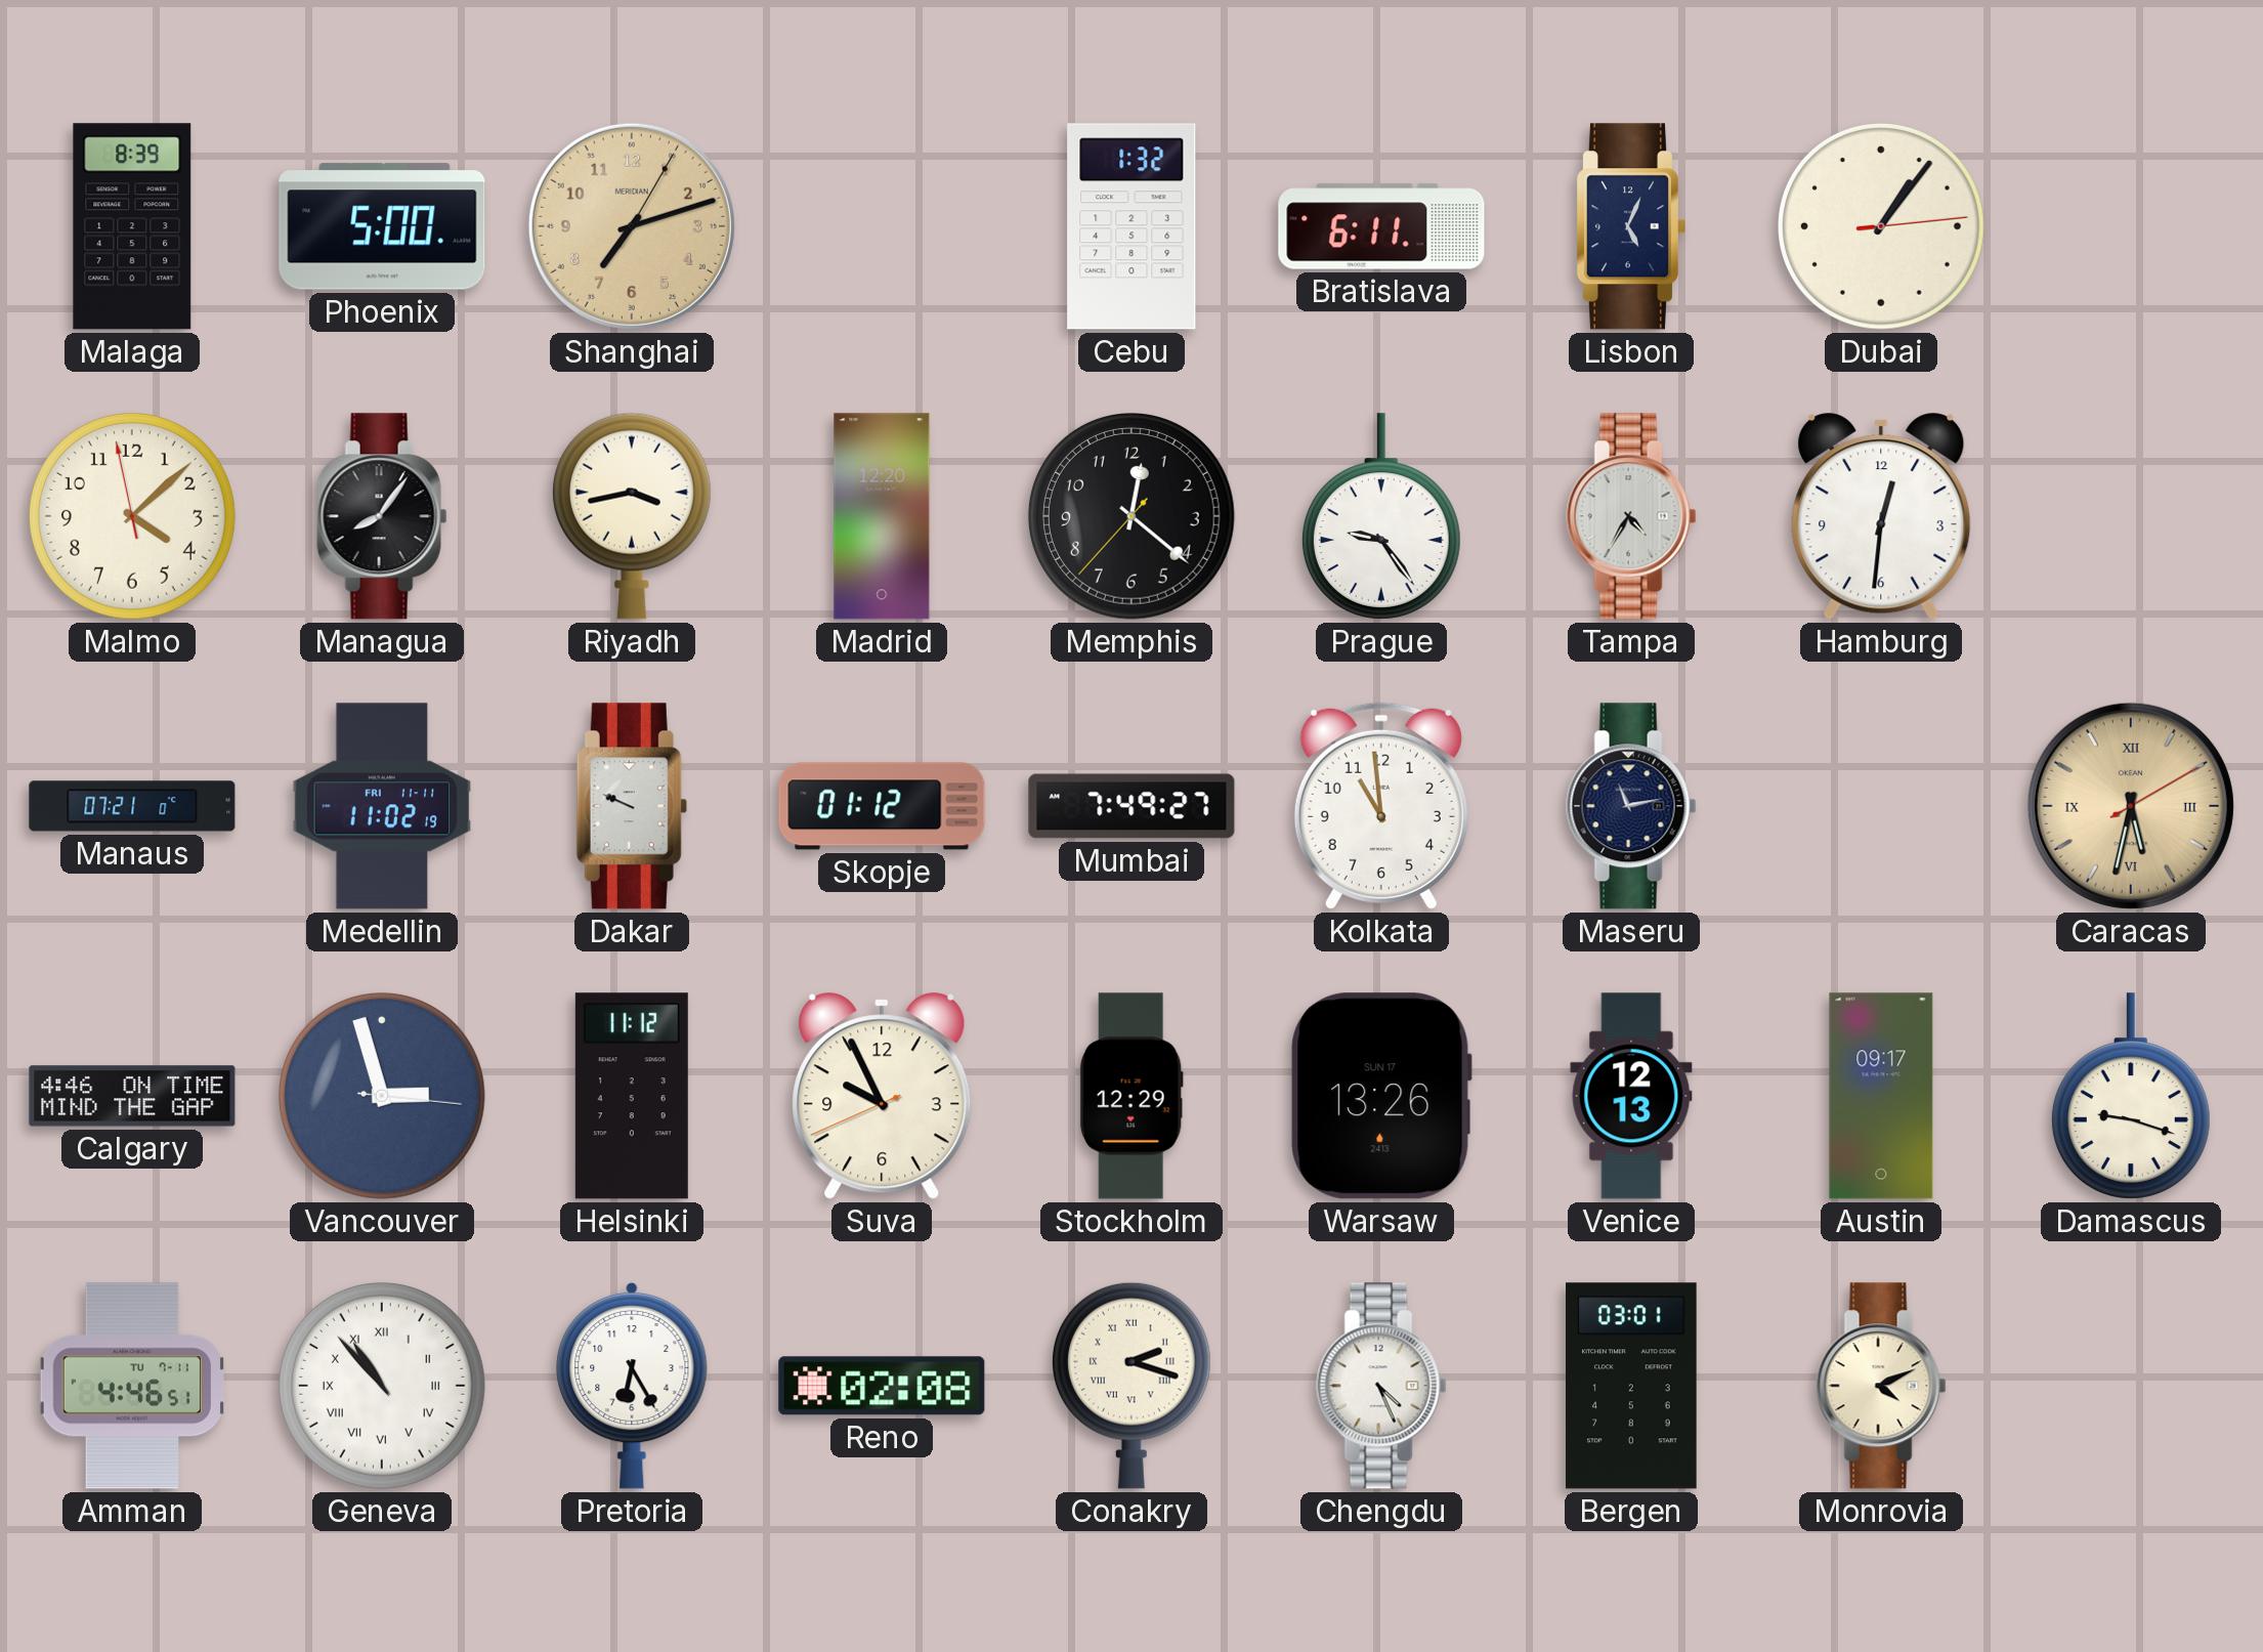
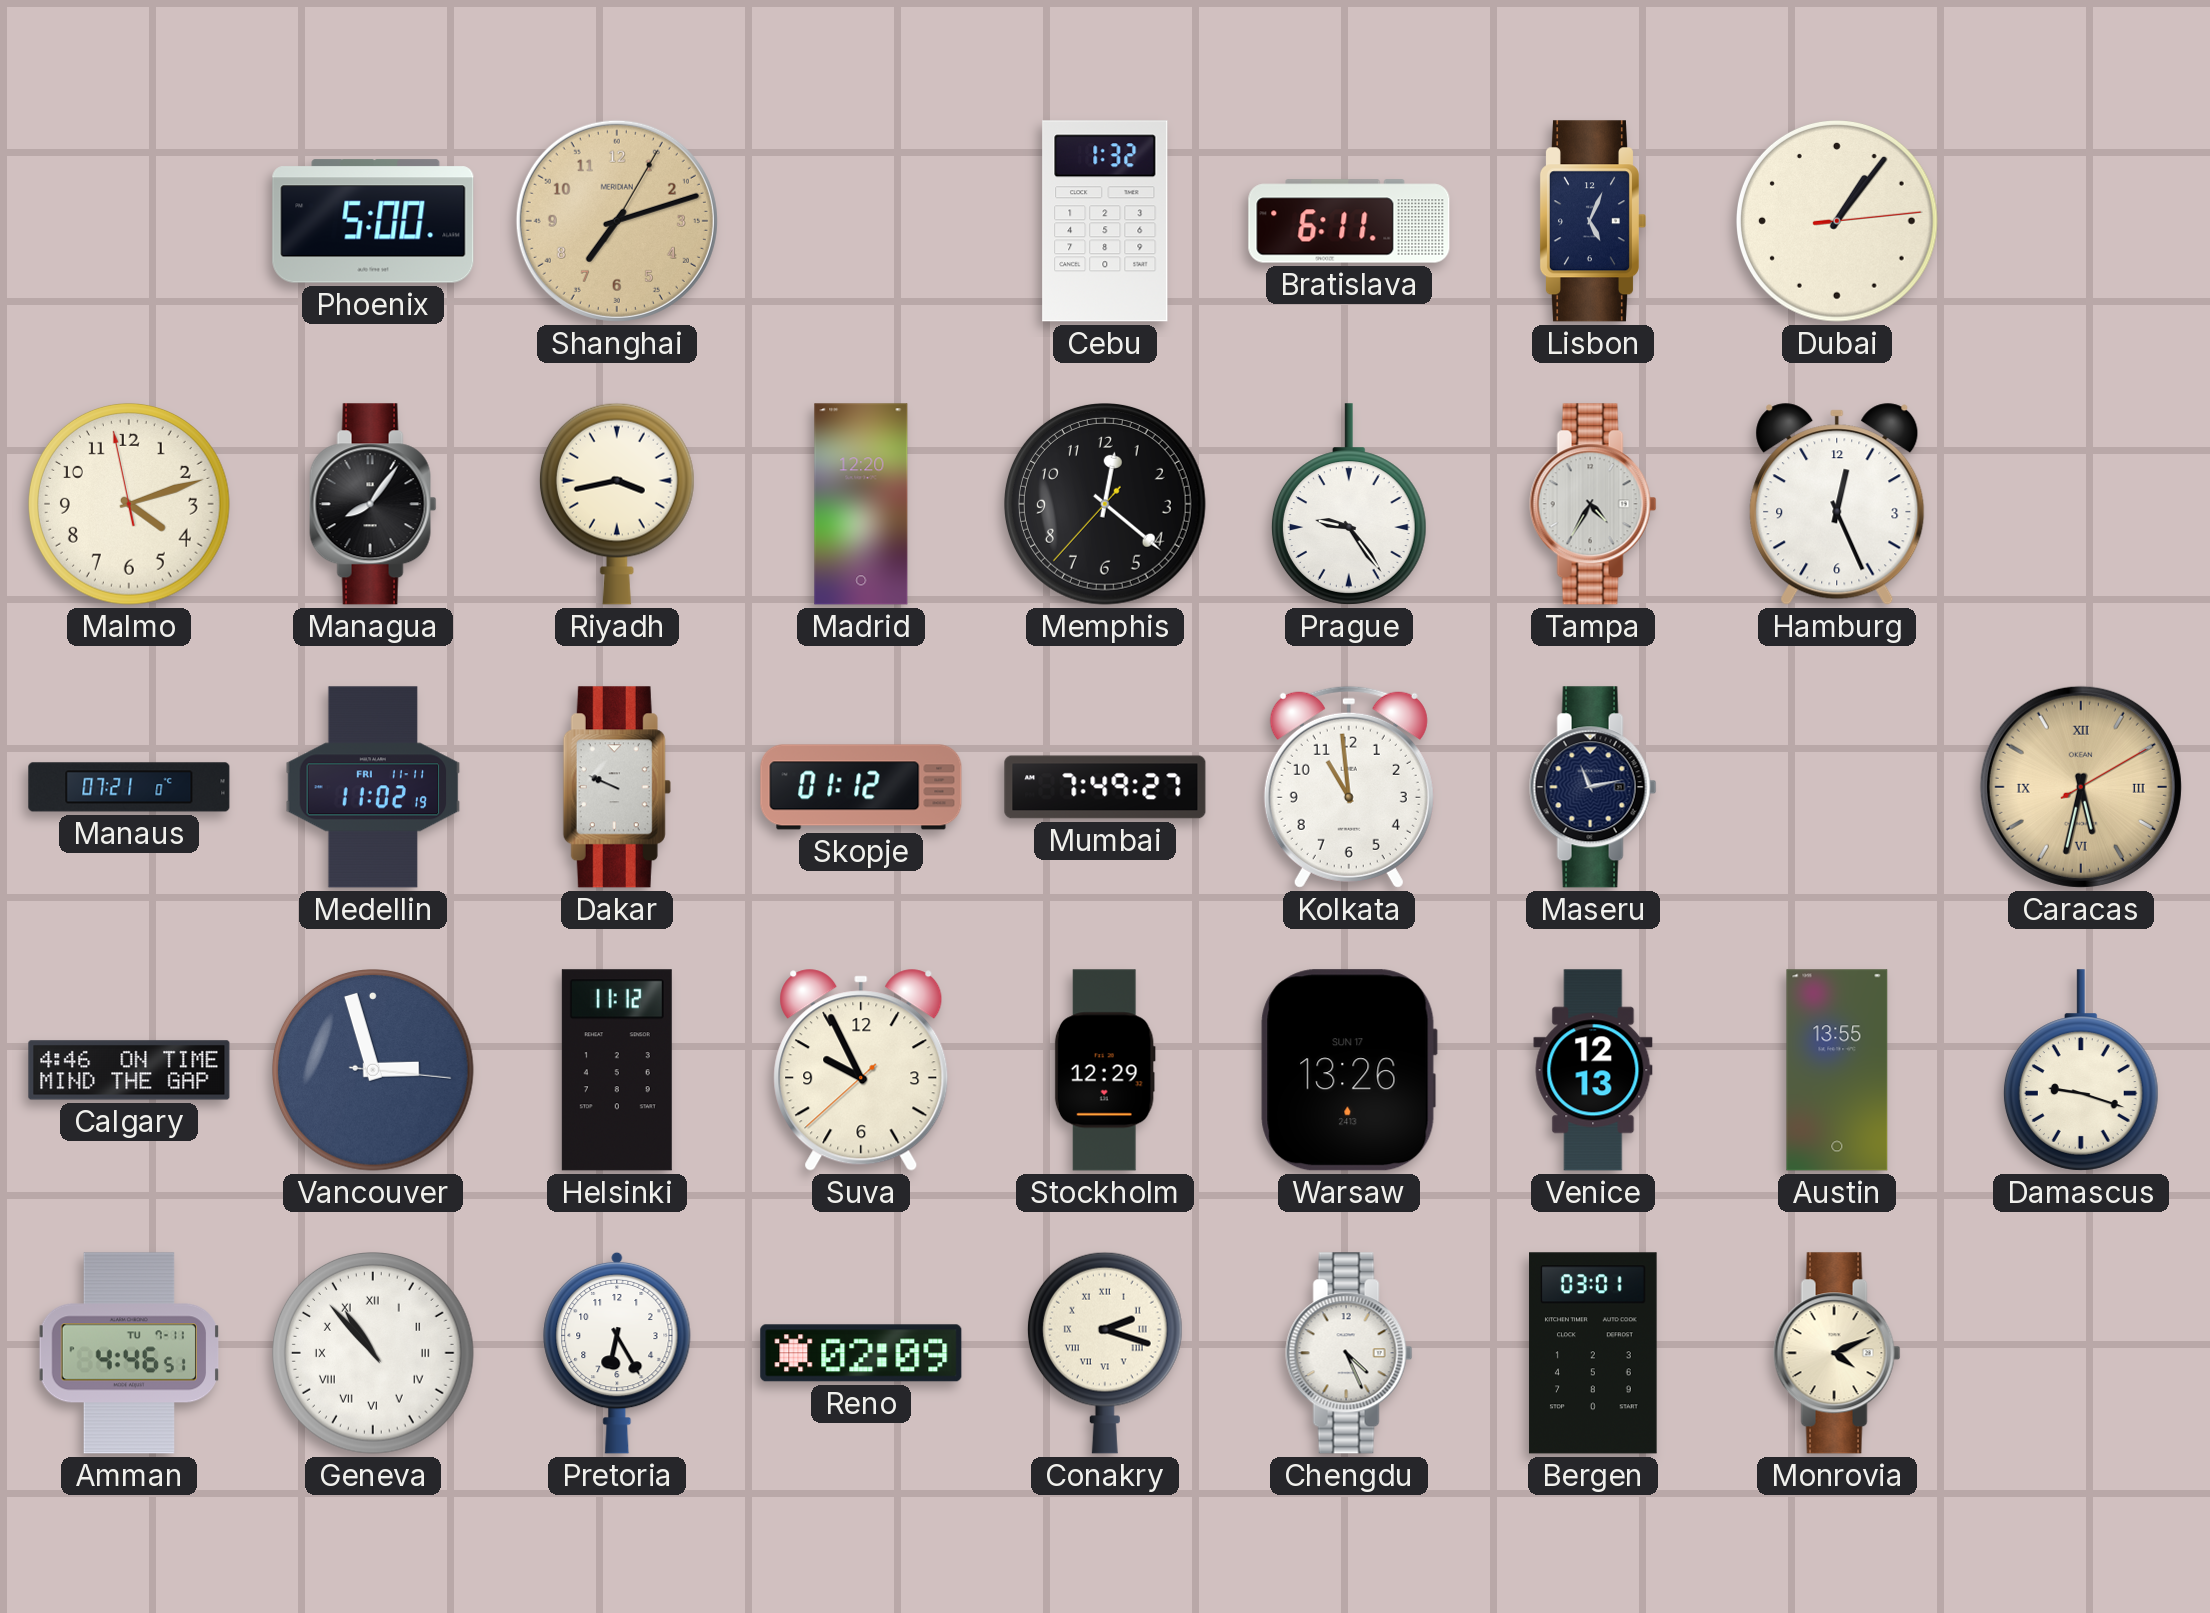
Malaga: 8:39 -> none
Malmo: 4:07 -> 4:11
Hamburg: 12:31 -> 12:26
Suva: 9:55:41 -> 9:55:38
Austin: 09:17 -> 13:55
Reno: 02:08 -> 02:09
